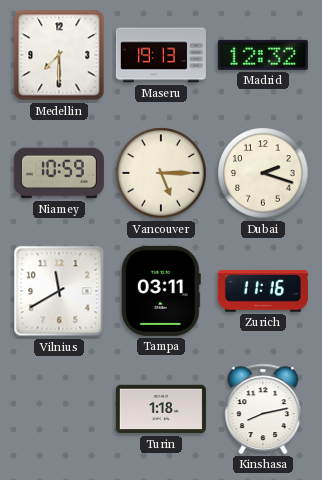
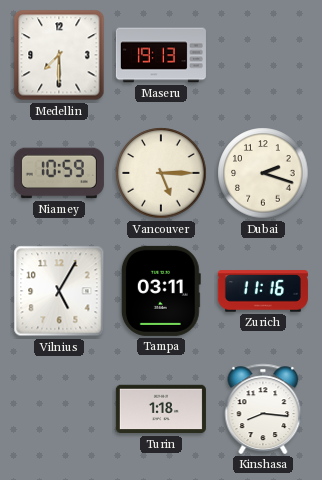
Madrid: 12:32 -> none
Vilnius: 11:40 -> 5:05
Kinshasa: 8:13 -> 8:16
